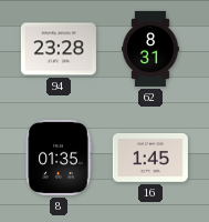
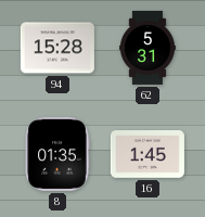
94: 23:28 -> 15:28
62: 8:31 -> 5:31
